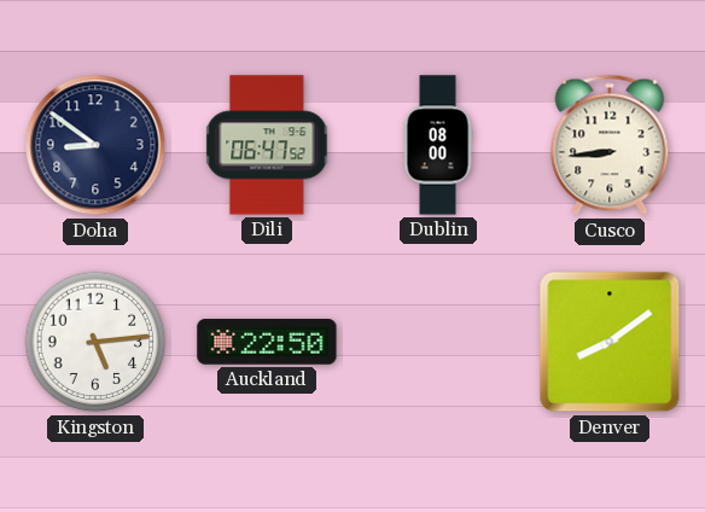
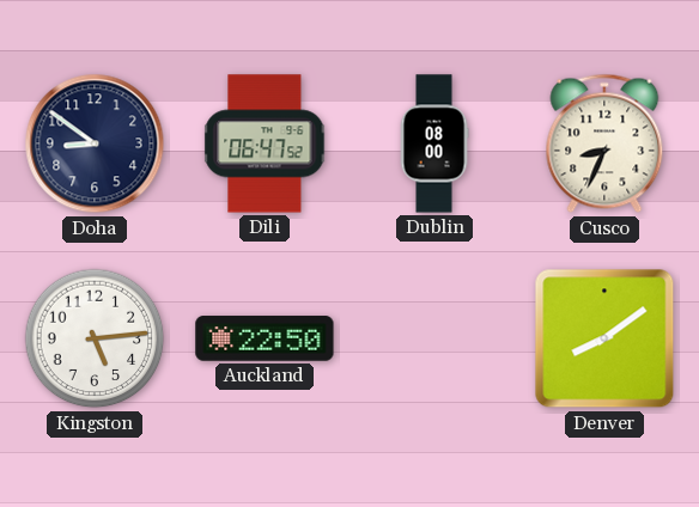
Cusco: 8:44 -> 8:34
